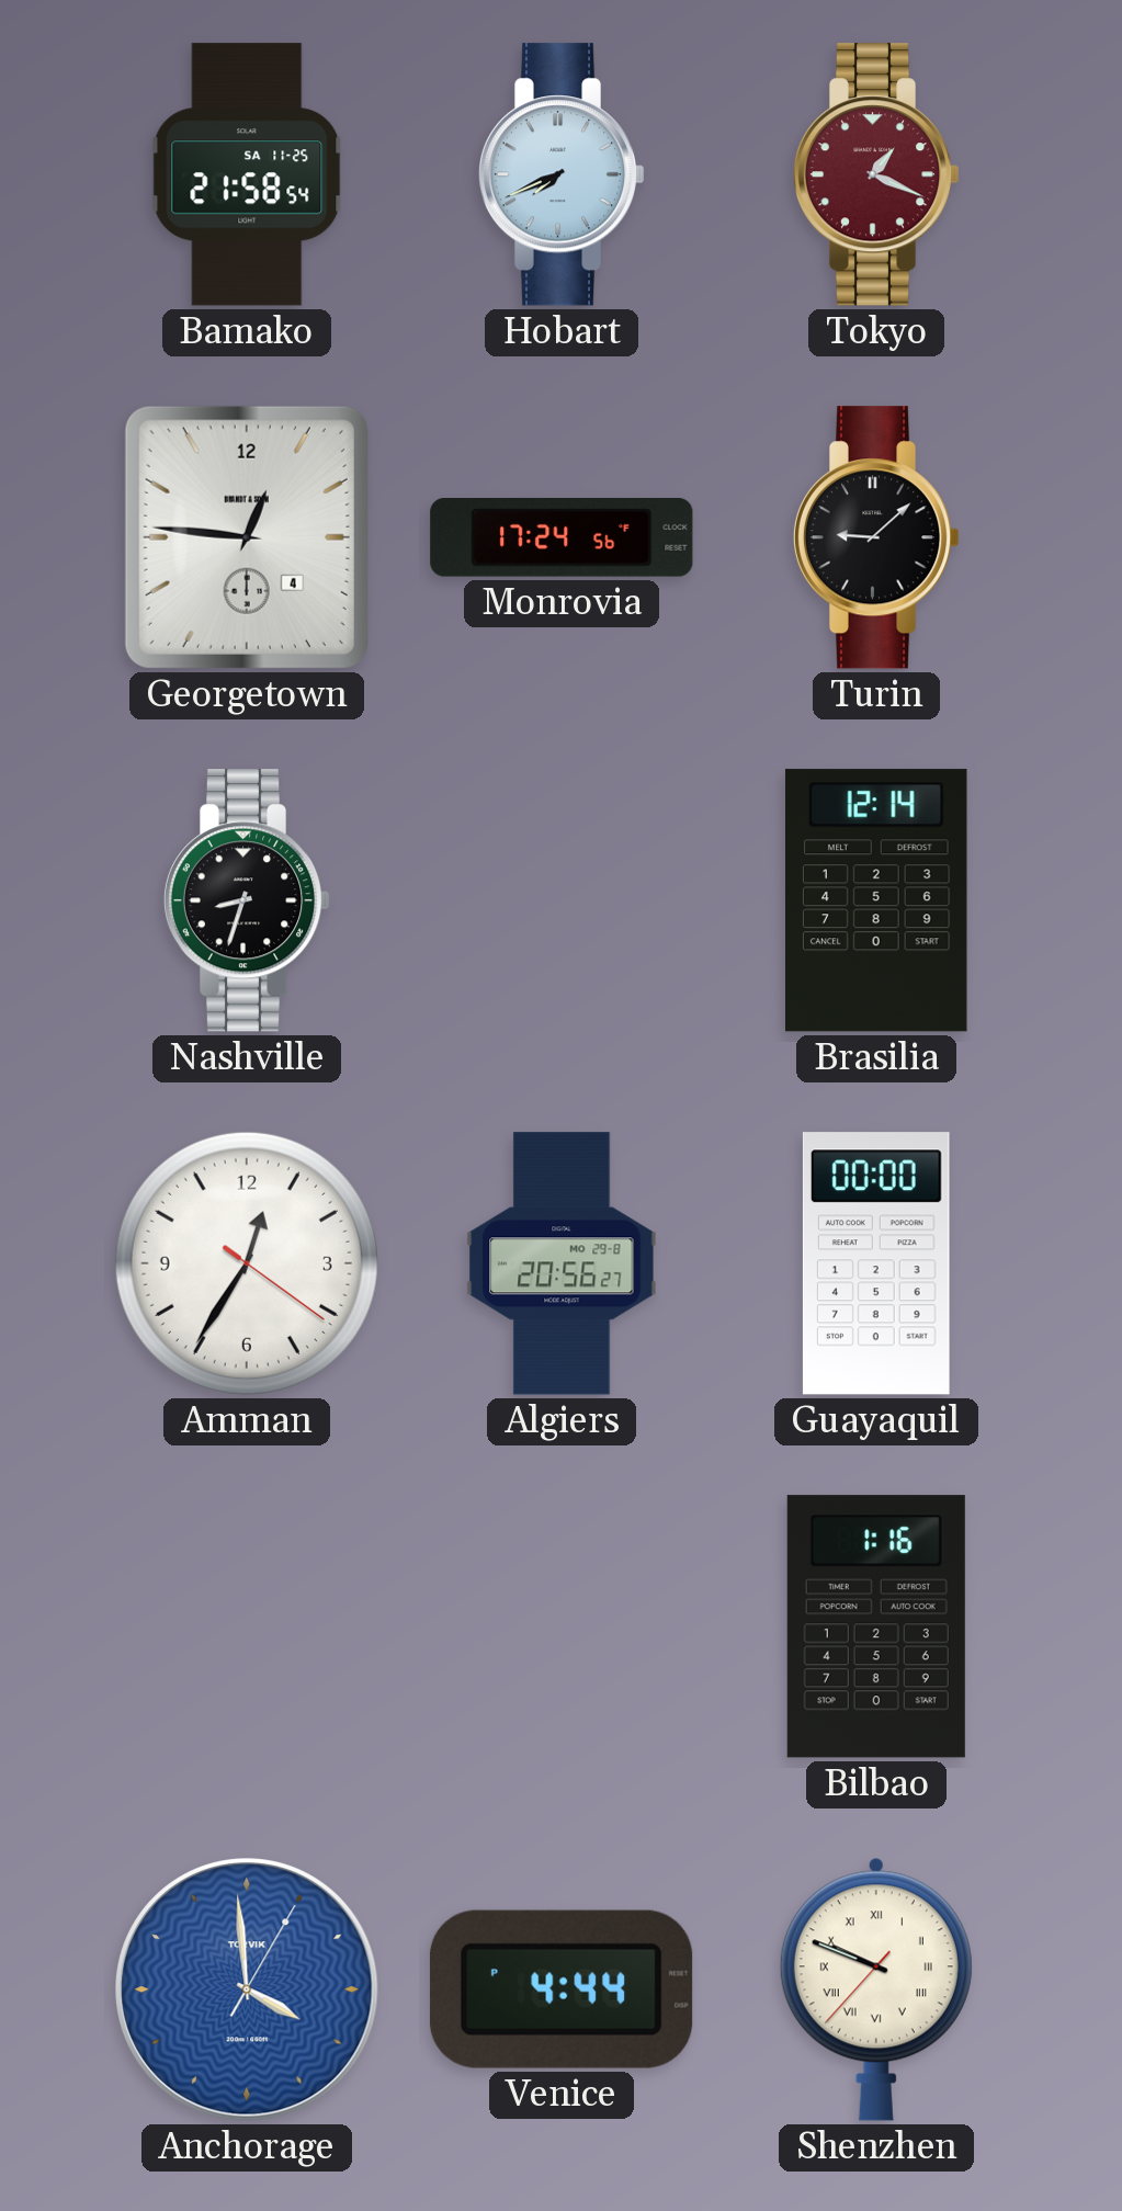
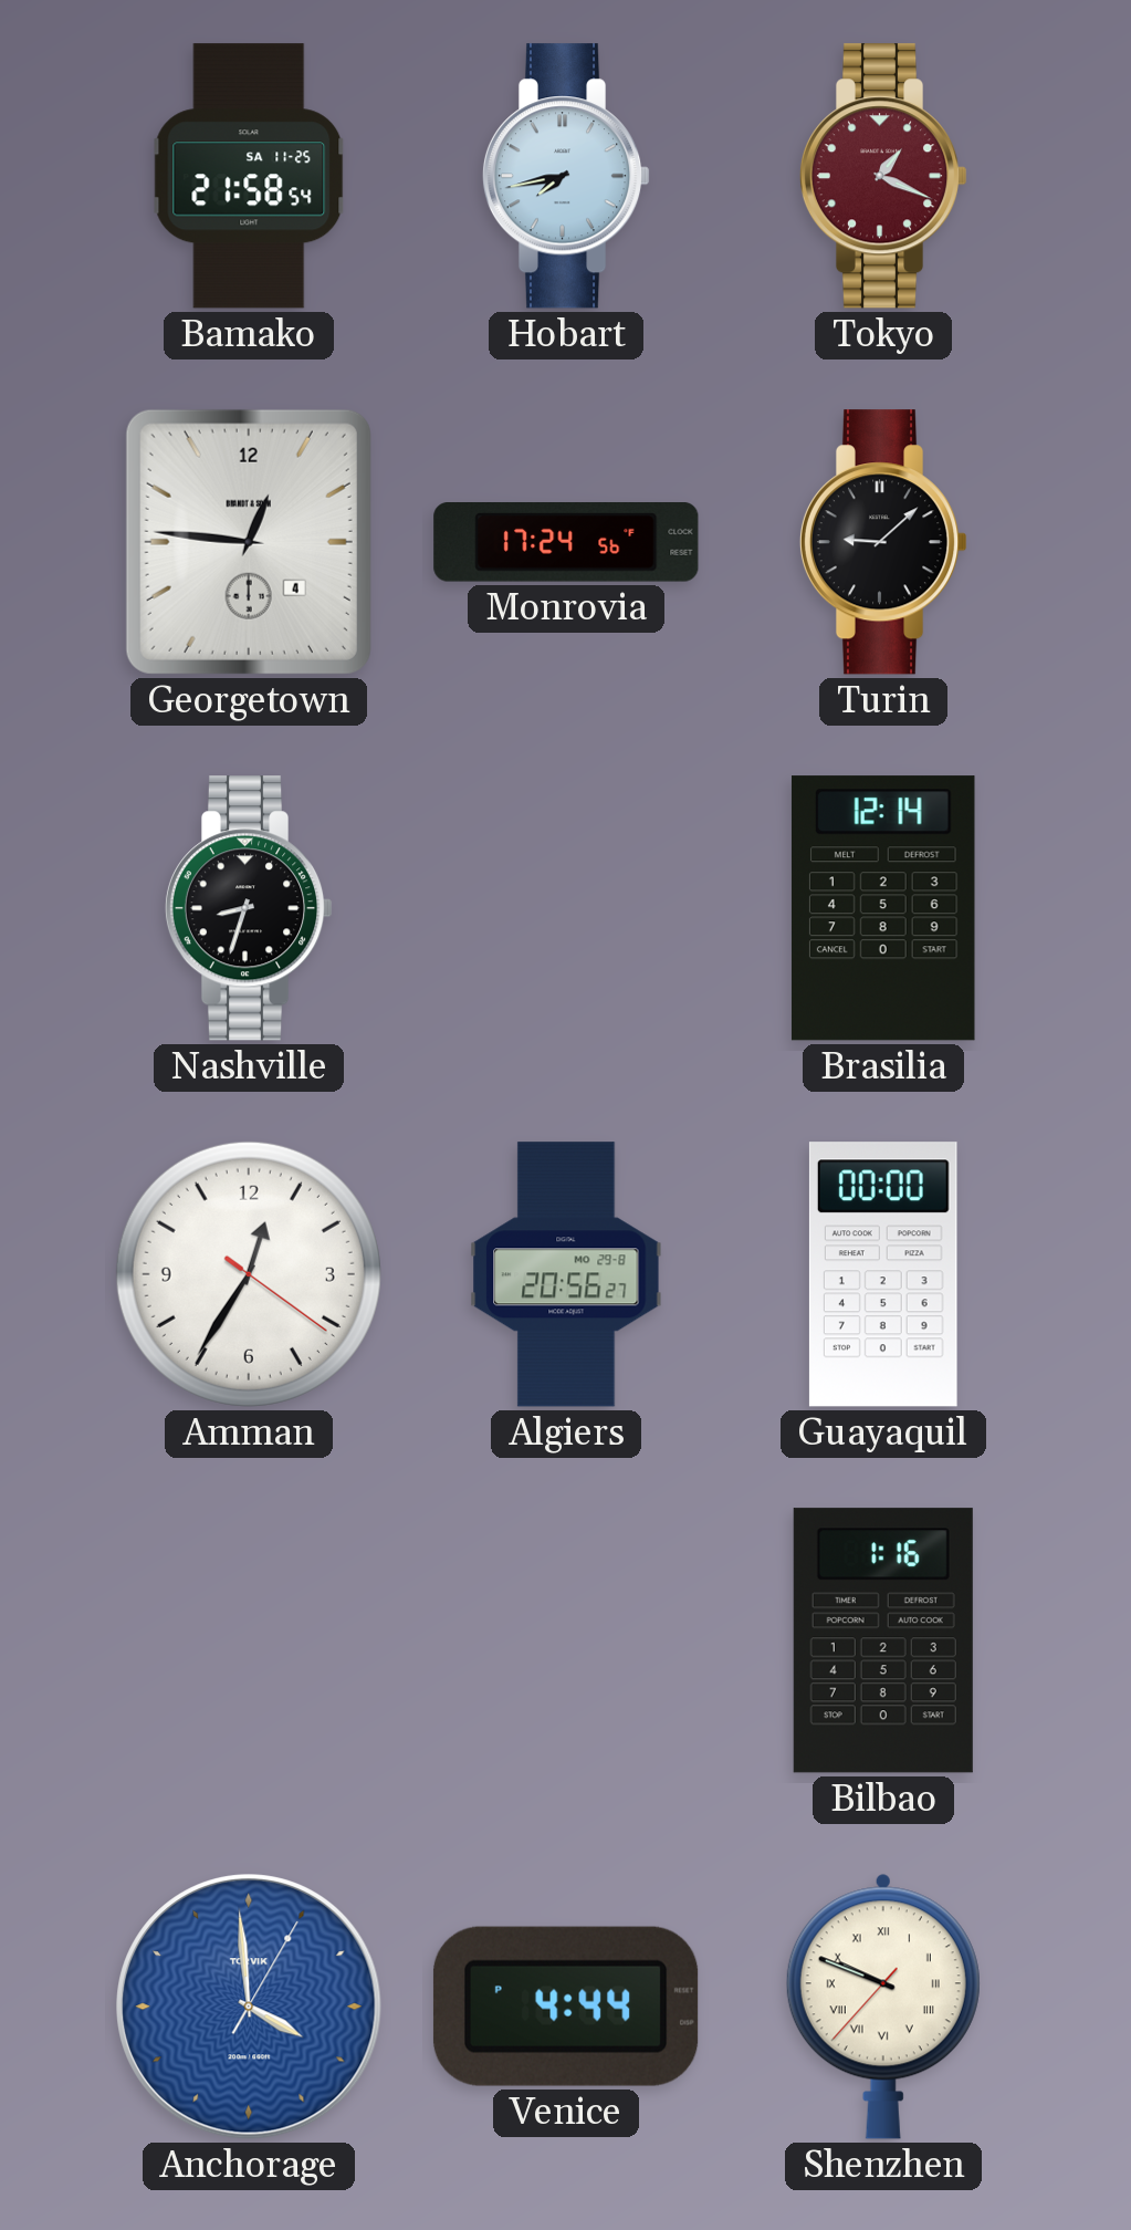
Hobart: 7:41 -> 7:43
